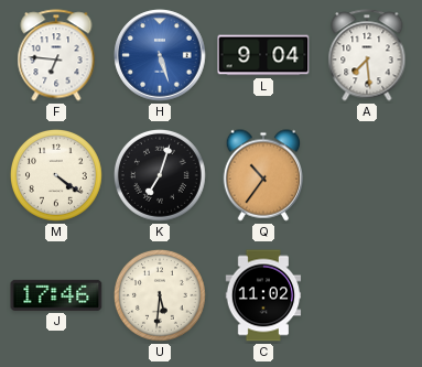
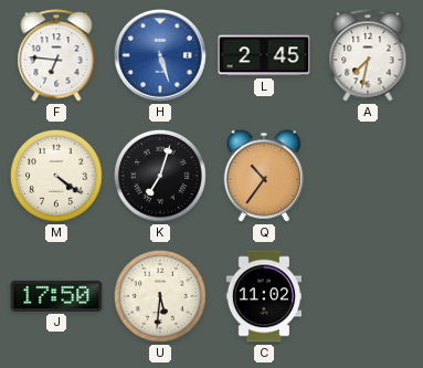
L: 9:04 -> 2:45
A: 7:29 -> 7:32
J: 17:46 -> 17:50
